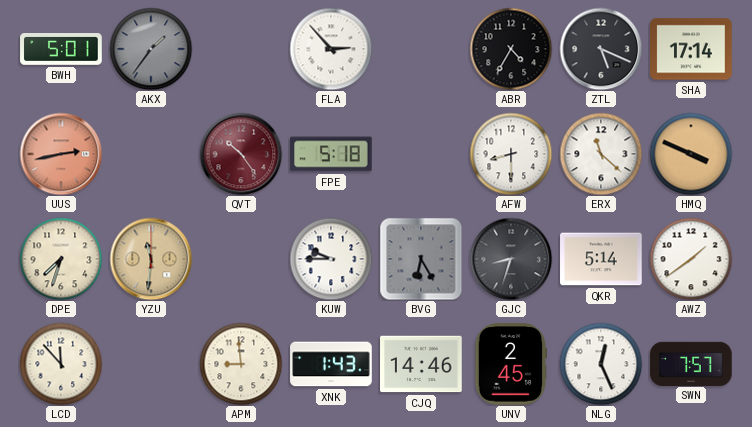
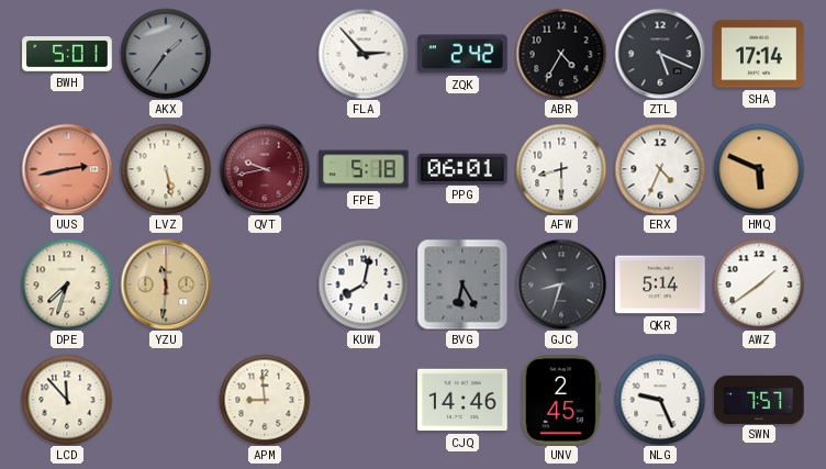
ZQK: none -> 2:42
LVZ: none -> 5:28
QVT: 10:24 -> 9:43
PPG: none -> 06:01
ERX: 11:22 -> 4:34
HMQ: 3:49 -> 5:49
KUW: 9:45 -> 8:02
XNK: 1:43 -> none
NLG: 12:26 -> 9:26
